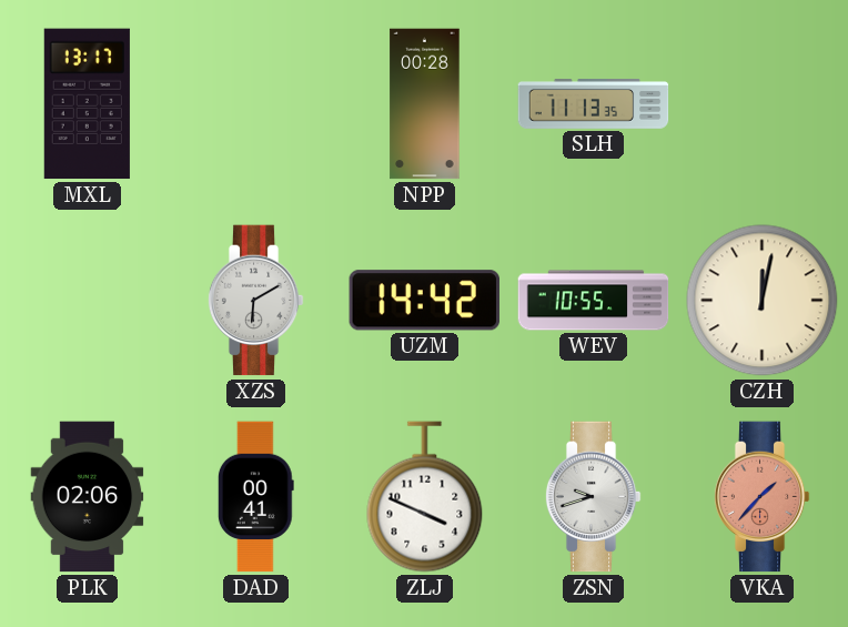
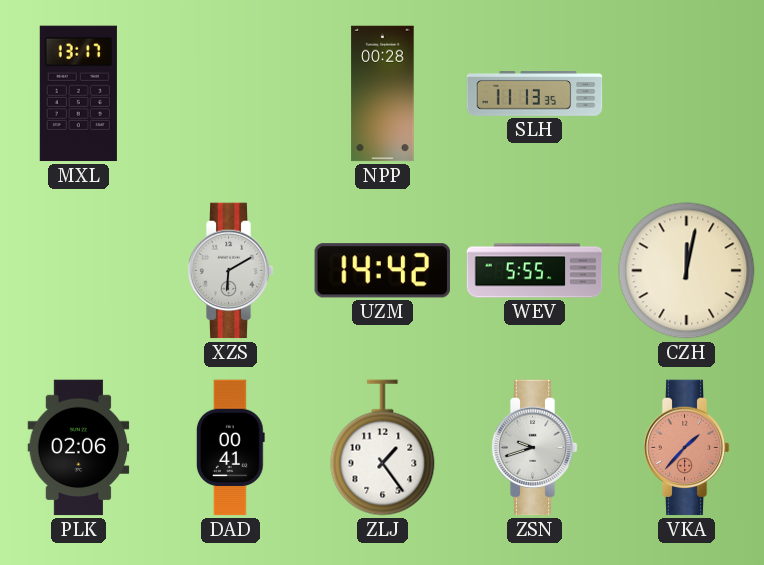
WEV: 10:55 -> 5:55
ZLJ: 3:49 -> 1:24
